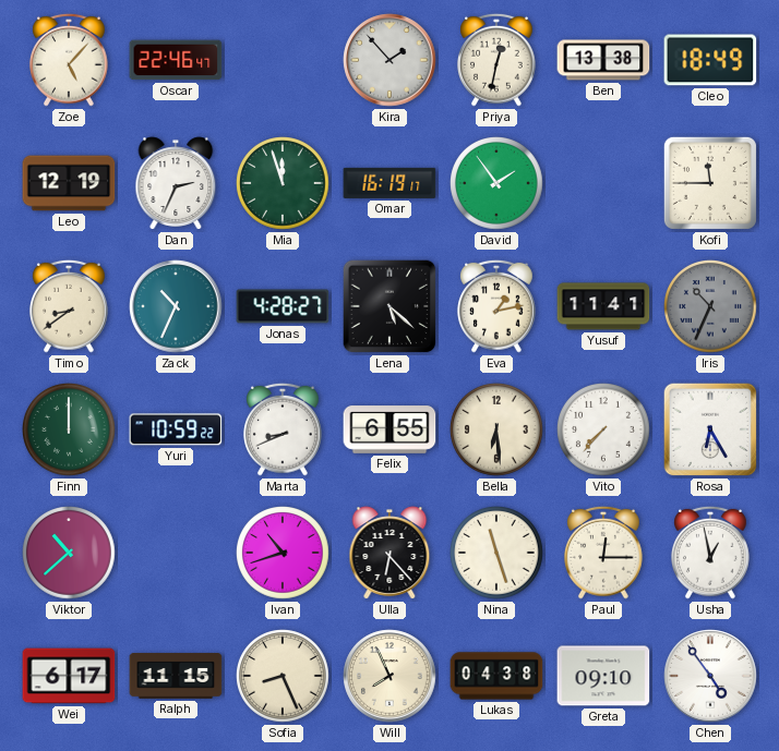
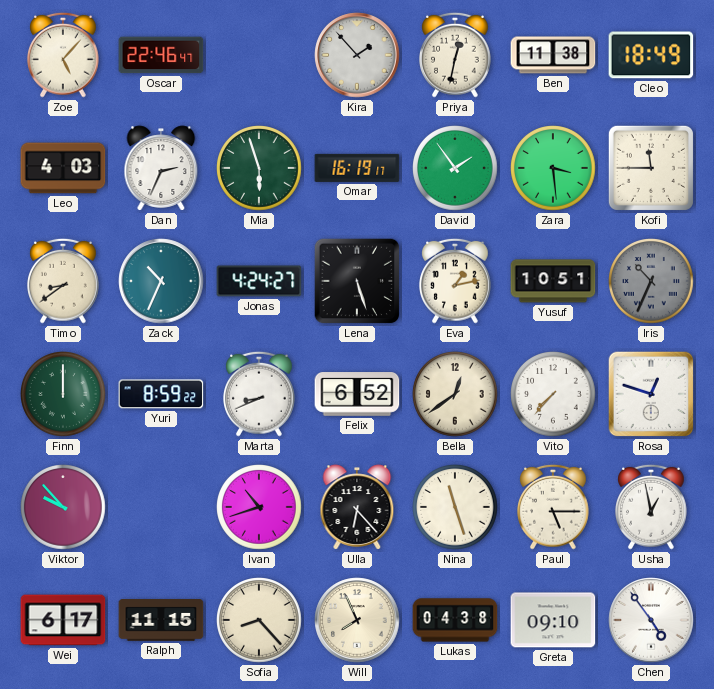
Ben: 13:38 -> 11:38
Leo: 12:19 -> 4:03
Mia: 11:57 -> 5:57
Zara: none -> 3:29
Jonas: 4:28 -> 4:24
Lena: 5:22 -> 5:27
Yusuf: 11:41 -> 10:51
Yuri: 10:59 -> 8:59
Felix: 6:55 -> 6:52
Bella: 6:29 -> 12:39
Rosa: 6:25 -> 12:48
Viktor: 10:38 -> 9:53
Paul: 12:15 -> 5:15
Sofia: 8:26 -> 8:23
